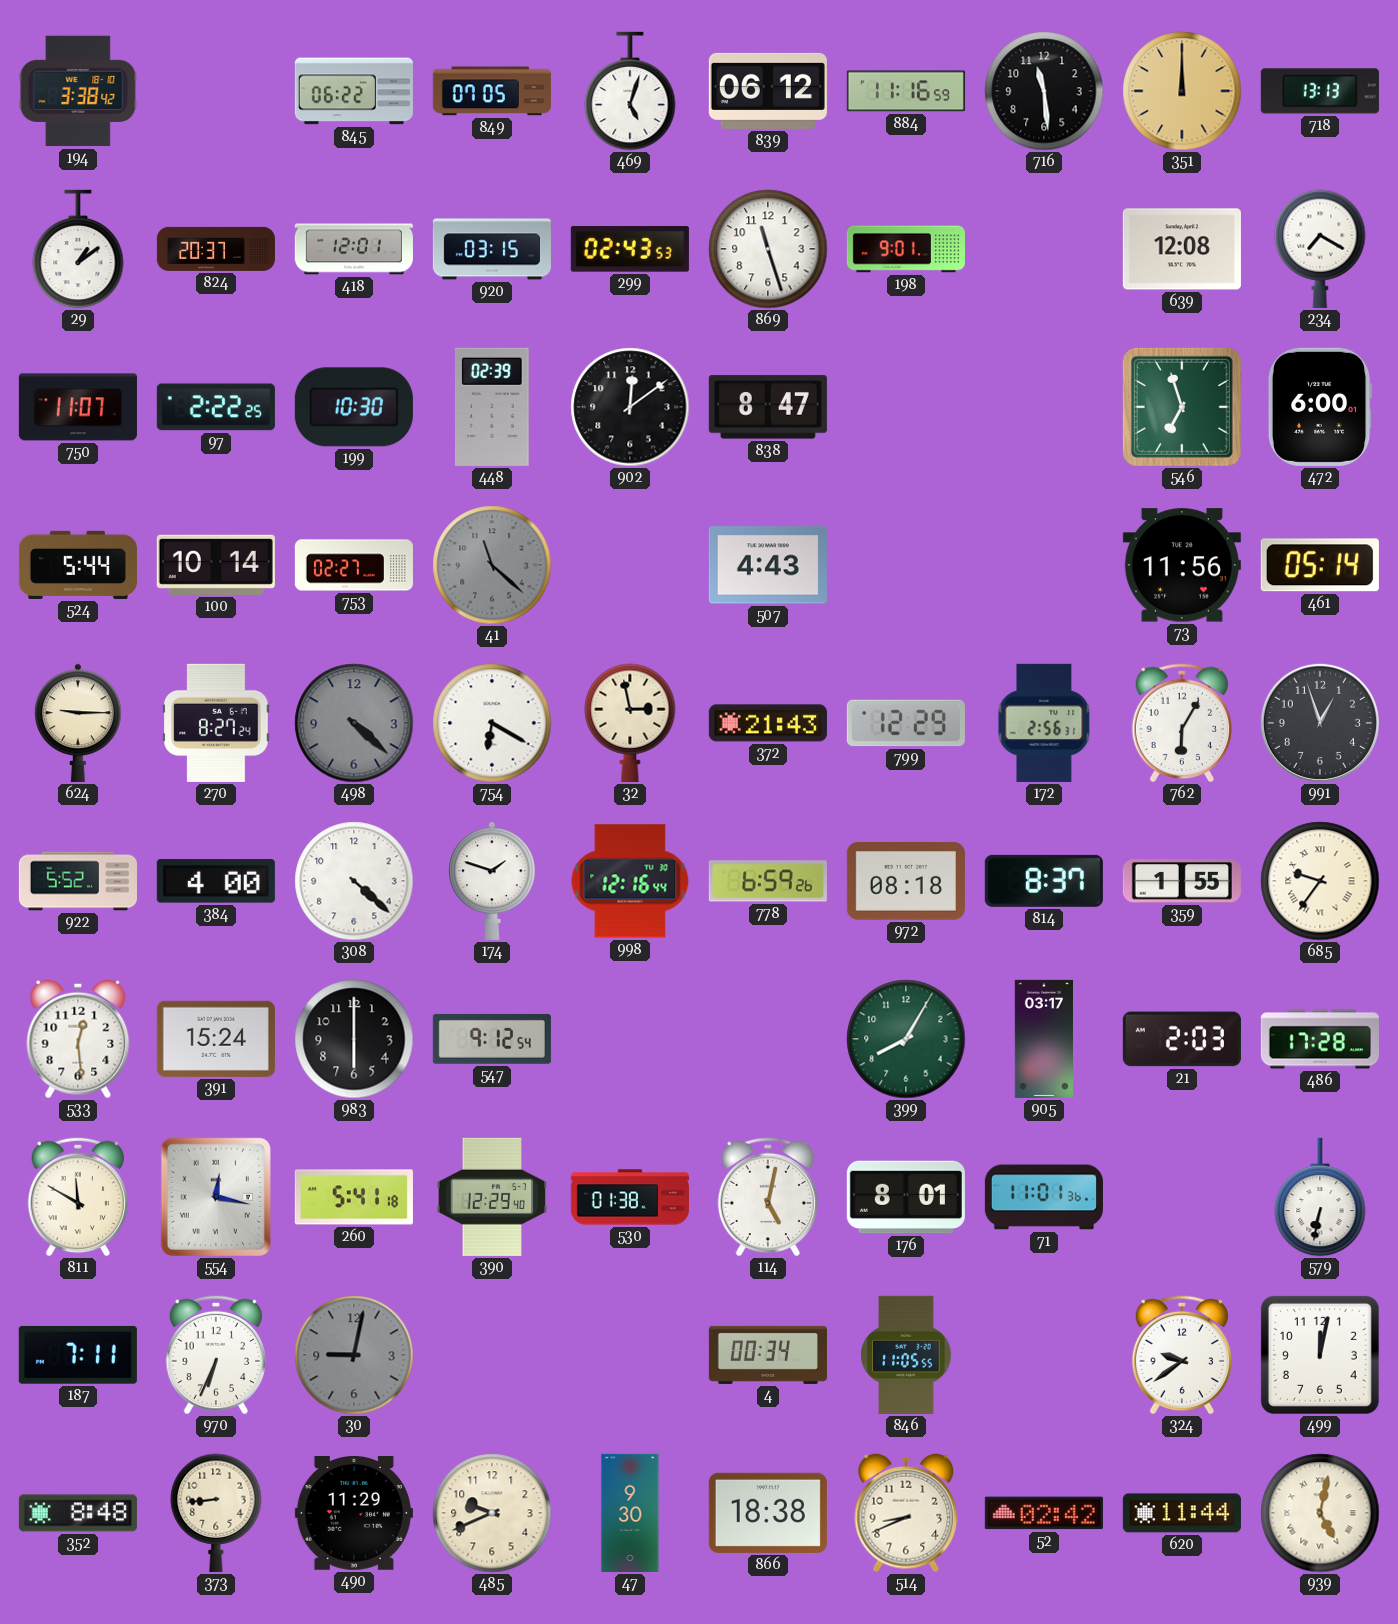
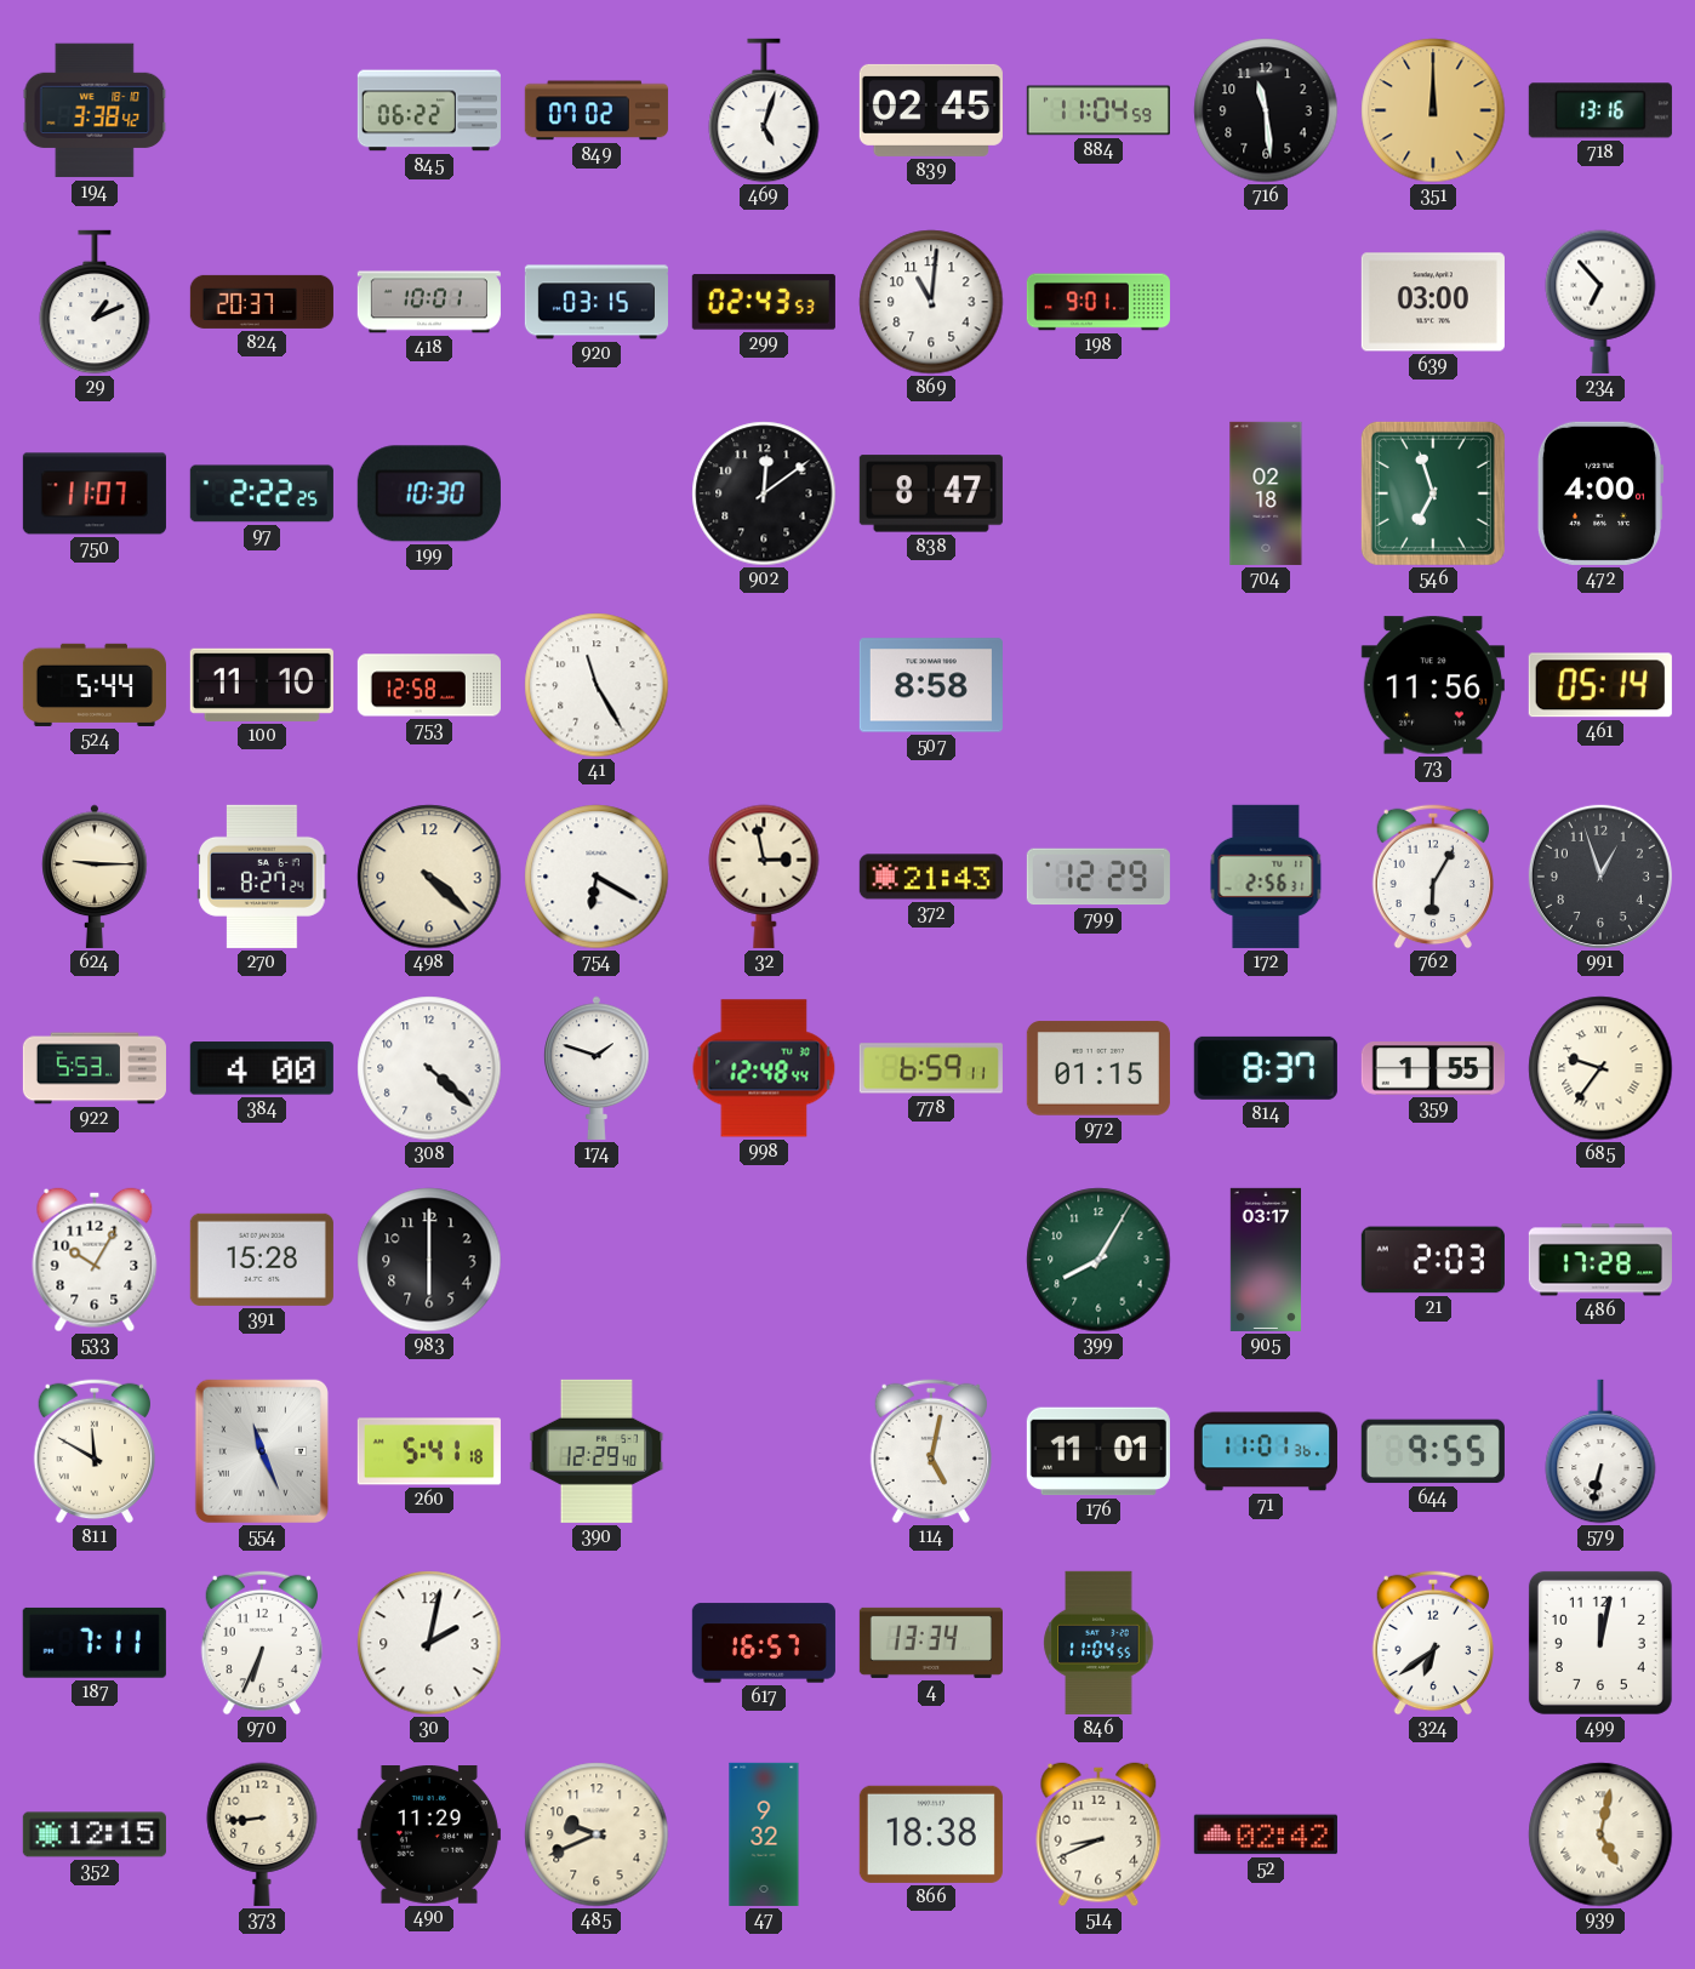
849: 07:05 -> 07:02
839: 06:12 -> 02:45
884: 11:16 -> 11:04
718: 13:13 -> 13:16
29: 1:09 -> 1:11
418: 12:01 -> 10:01
869: 11:27 -> 11:01
639: 12:08 -> 03:00
234: 7:20 -> 6:53
448: 02:39 -> none
704: none -> 02:18
472: 6:00 -> 4:00
100: 10:14 -> 11:10
753: 02:27 -> 12:58
41: 11:22 -> 11:25
41 dial: grey -> white
507: 4:43 -> 8:58
498 dial: grey -> cream
922: 5:52 -> 5:53
998: 12:16 -> 12:48
778: 6:59:26 -> 6:59:11
972: 08:18 -> 01:15
533: 12:29 -> 10:05
391: 15:24 -> 15:28
547: 9:12 -> none
554: 12:17 -> 11:26
530: 01:38 -> none
176: 8:01 -> 11:01
644: none -> 9:55
30: 9:02 -> 2:02
30 dial: grey -> white
617: none -> 16:57
4: 00:34 -> 13:34
846: 11:05 -> 11:04
324: 9:39 -> 6:39
352: 8:48 -> 12:15
47: 9:30 -> 9:32
620: 11:44 -> none
